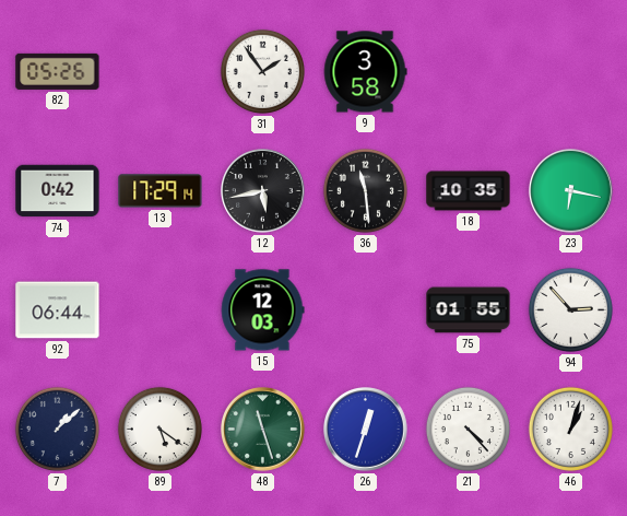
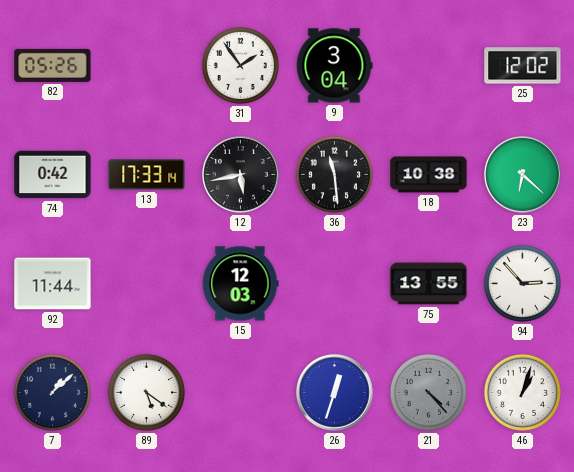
9: 3:58 -> 3:04
25: none -> 12:02
13: 17:29 -> 17:33
18: 10:35 -> 10:38
23: 6:17 -> 6:22
92: 06:44 -> 11:44
75: 01:55 -> 13:55
48: 11:27 -> none
21 dial: white -> grey
